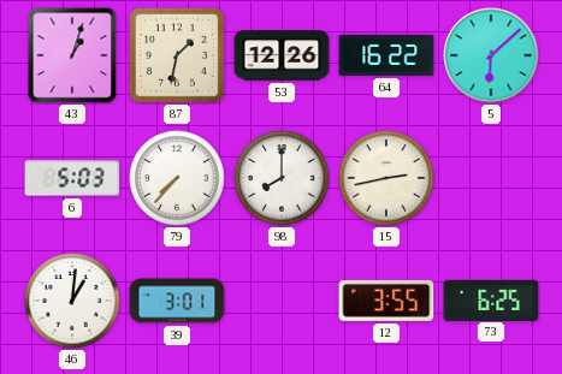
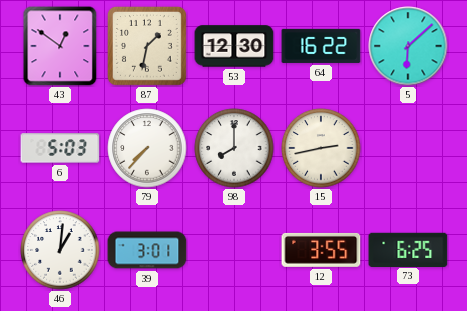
43: 1:03 -> 12:51
53: 12:26 -> 12:30
